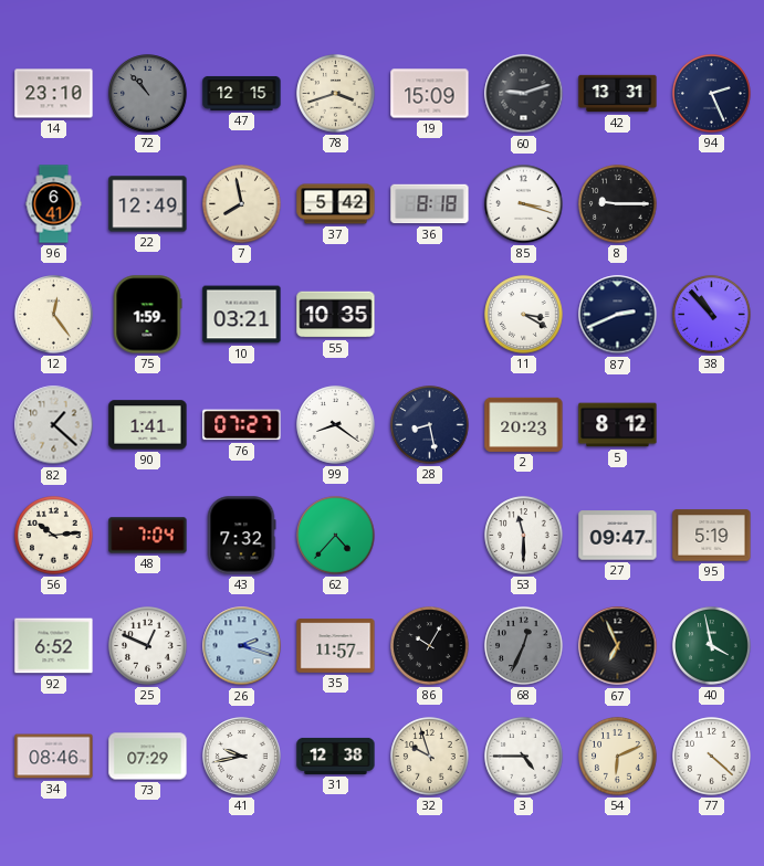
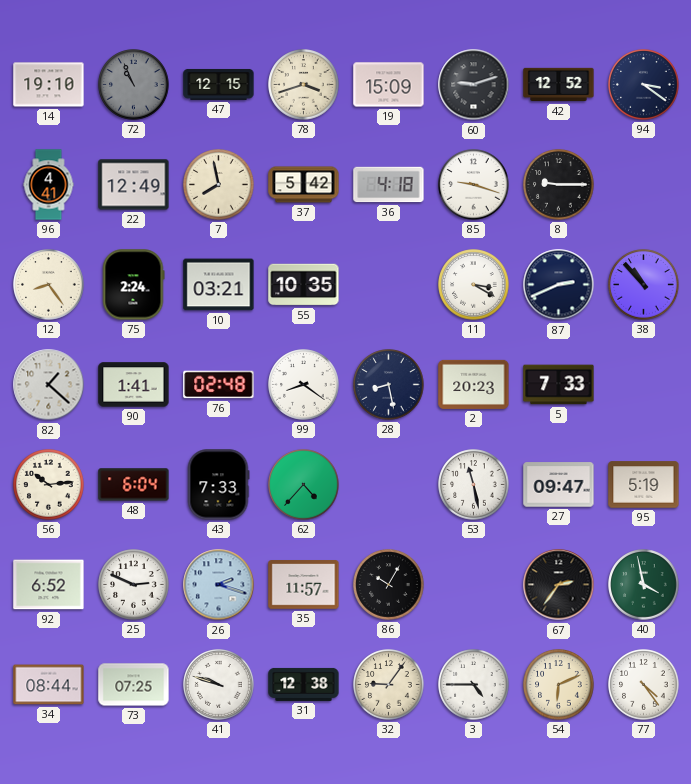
14: 23:10 -> 19:10
72: 10:53 -> 10:56
42: 13:31 -> 12:52
94: 2:26 -> 3:21
96: 6:41 -> 4:41
36: 8:18 -> 4:18
85: 3:18 -> 9:18
12: 12:24 -> 8:24
75: 1:59 -> 2:24
76: 07:27 -> 02:48
5: 8:12 -> 7:33
48: 7:04 -> 6:04
43: 7:32 -> 7:33
53: 11:30 -> 11:28
25: 12:49 -> 2:49
68: 12:34 -> none
67: 6:56 -> 2:36
34: 08:46 -> 08:44
73: 07:29 -> 07:25
41: 9:43 -> 9:48
32: 9:57 -> 9:06
77: 4:22 -> 4:24
